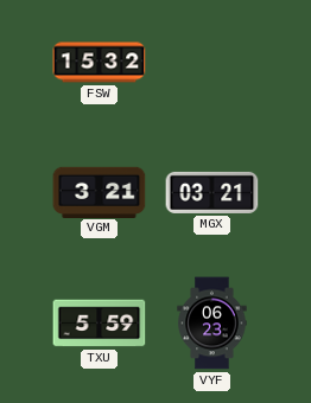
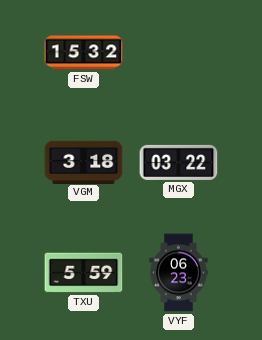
VGM: 3:21 -> 3:18
MGX: 03:21 -> 03:22
